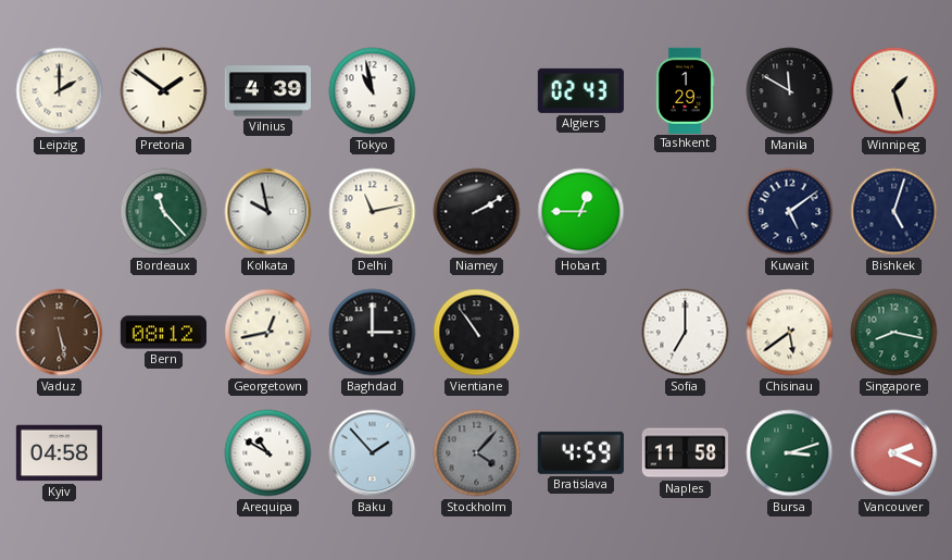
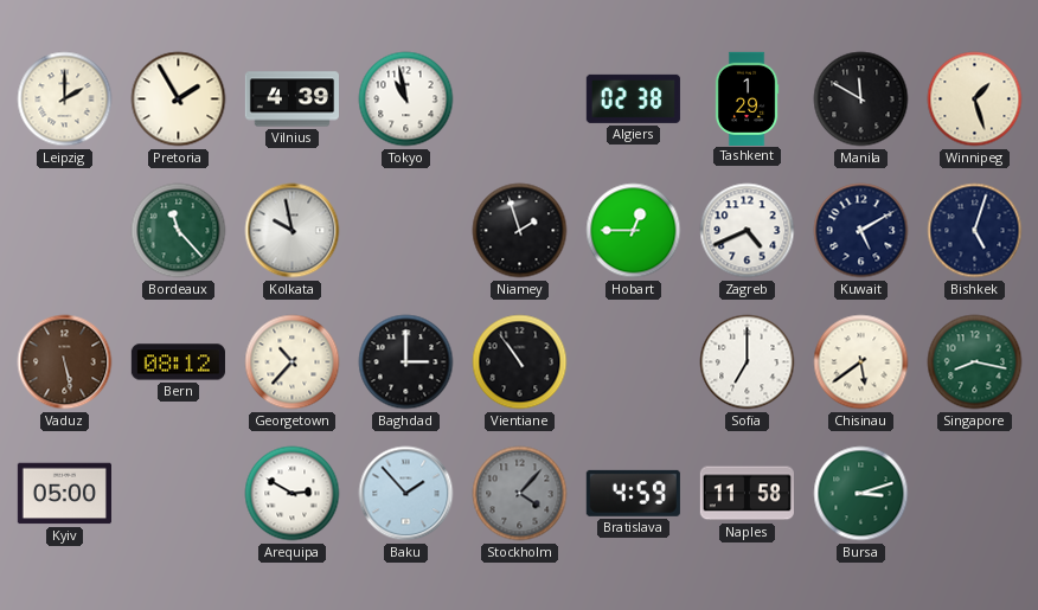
Pretoria: 1:51 -> 1:55
Algiers: 02:43 -> 02:38
Delhi: 11:13 -> none
Niamey: 2:10 -> 1:57
Zagreb: none -> 4:41
Kuwait: 5:09 -> 5:10
Georgetown: 12:43 -> 10:37
Kyiv: 04:58 -> 05:00
Arequipa: 10:50 -> 2:50
Vancouver: 2:19 -> none
